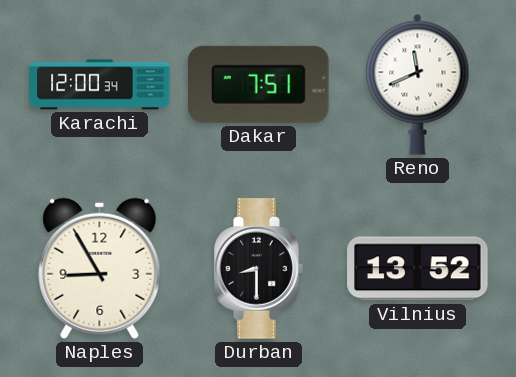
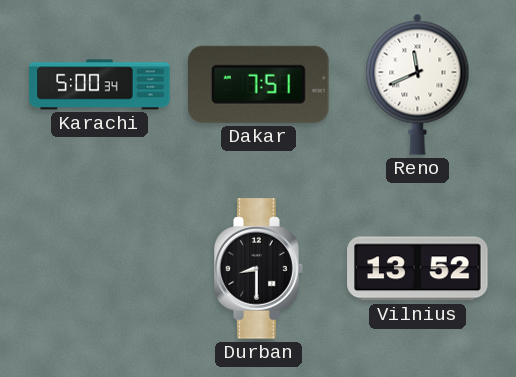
Karachi: 12:00 -> 5:00
Naples: 8:55 -> none
